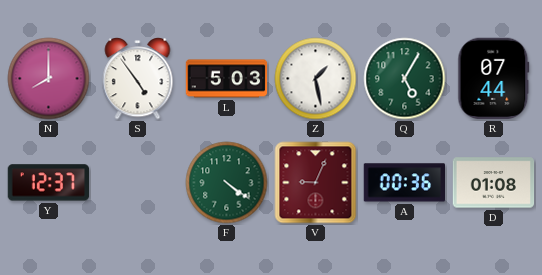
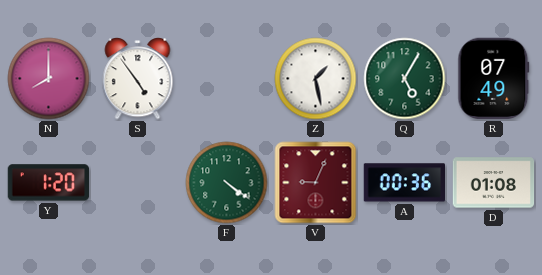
L: 5:03 -> none
R: 07:44 -> 07:49
Y: 12:37 -> 1:20
